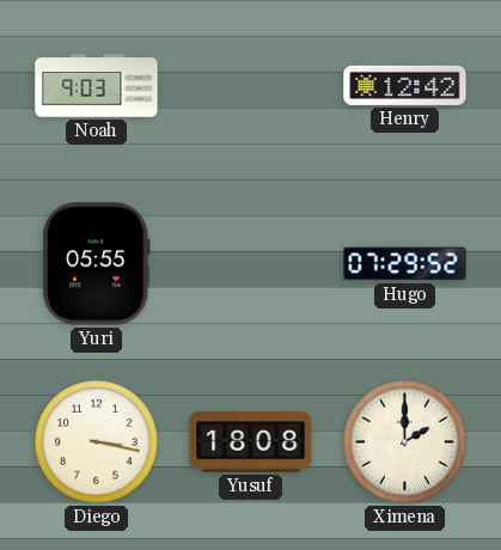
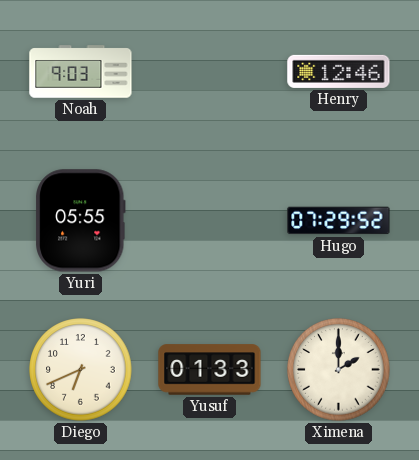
Henry: 12:42 -> 12:46
Diego: 3:17 -> 6:41
Yusuf: 18:08 -> 01:33
